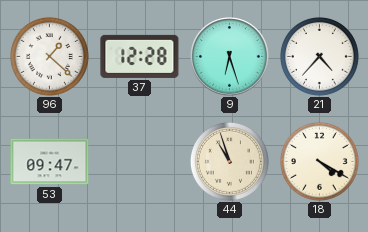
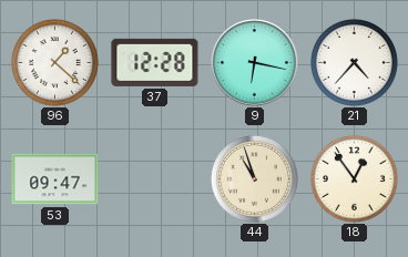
9: 6:27 -> 6:17
18: 4:20 -> 12:54
